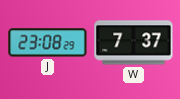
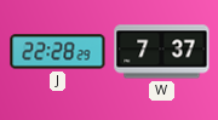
J: 23:08 -> 22:28
